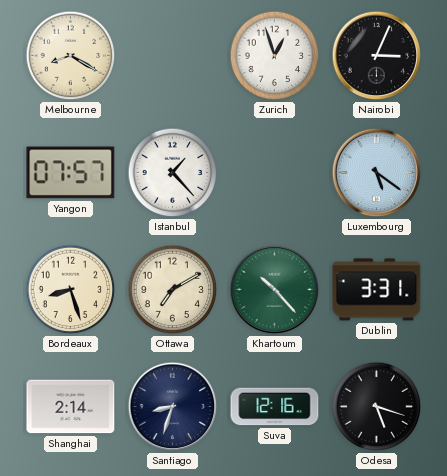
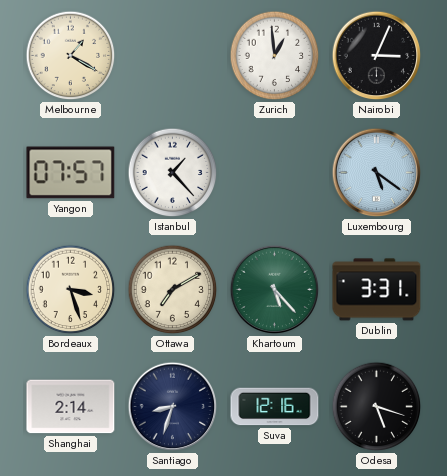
Melbourne: 8:20 -> 1:20
Zurich: 12:57 -> 12:59
Bordeaux: 8:27 -> 3:27
Khartoum: 10:23 -> 5:23
